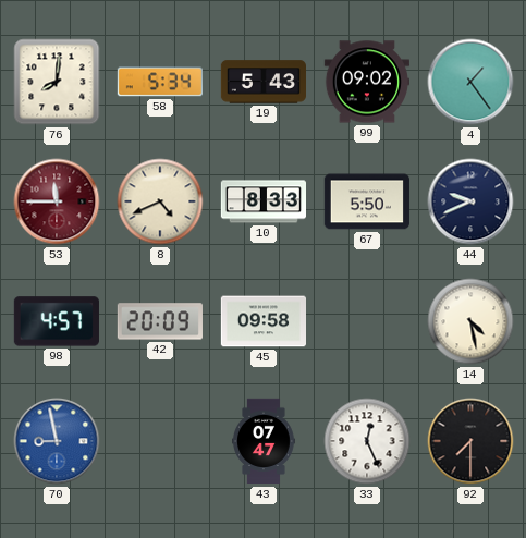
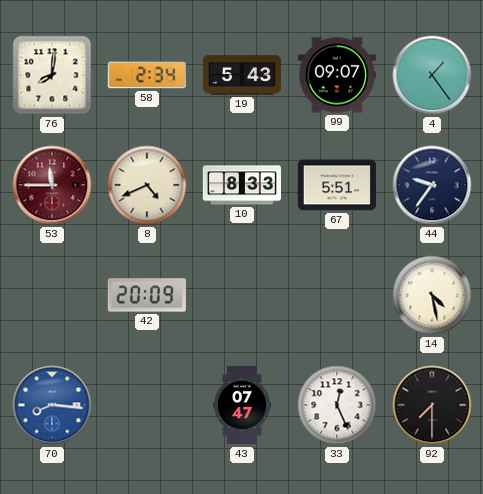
58: 5:34 -> 2:34
99: 09:02 -> 09:07
67: 5:50 -> 5:51
44: 9:41 -> 9:36
98: 4:57 -> none
45: 09:58 -> none
70: 8:58 -> 8:16
